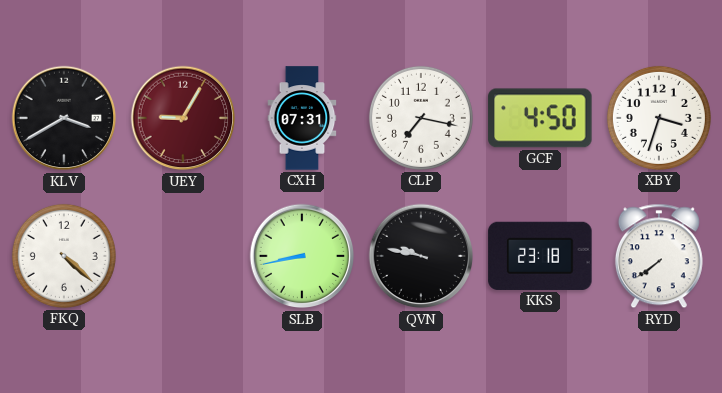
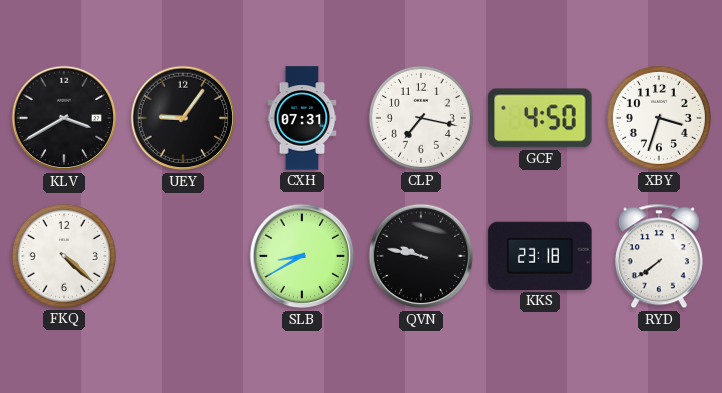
UEY: 9:05 -> 9:06
UEY dial: burgundy -> black
SLB: 8:43 -> 8:40
